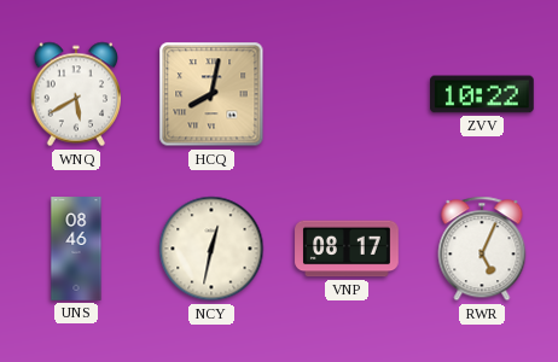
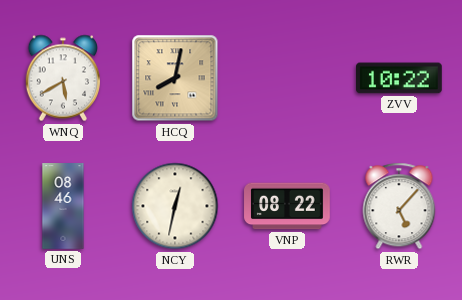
VNP: 08:17 -> 08:22
RWR: 5:04 -> 5:07
